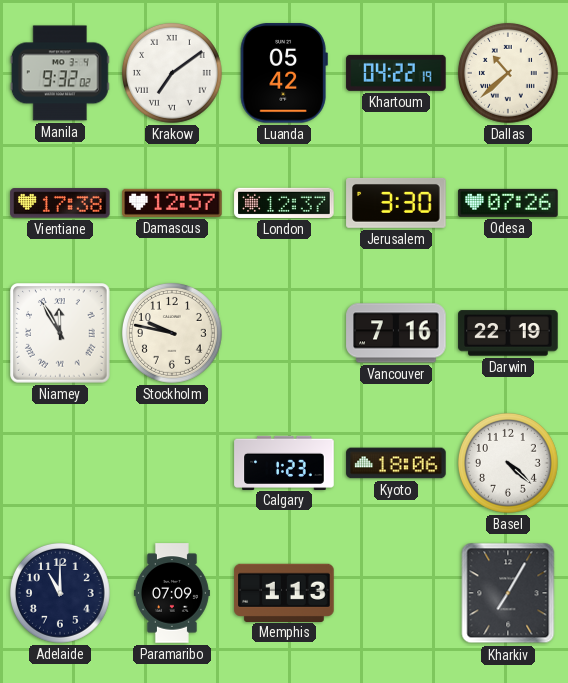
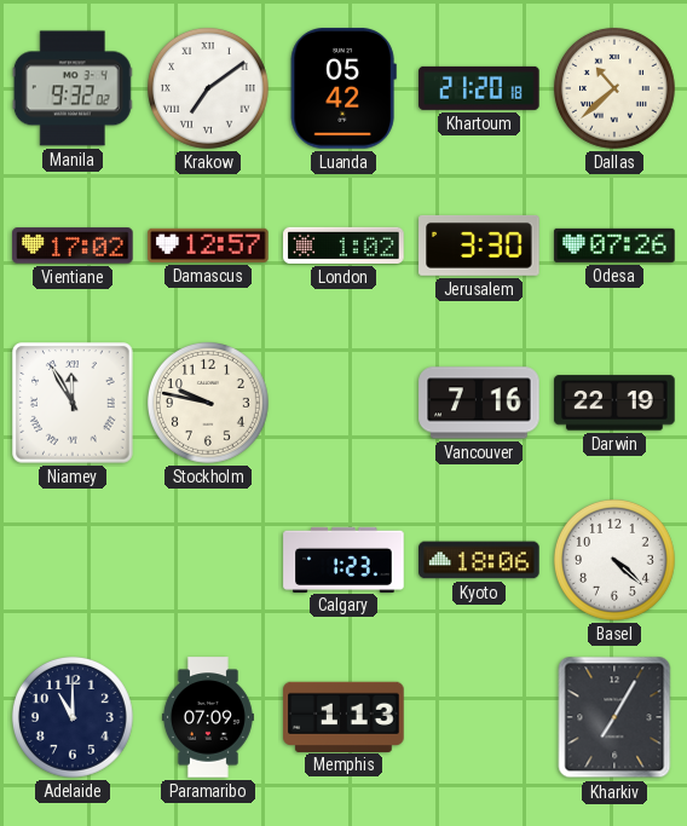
Khartoum: 04:22 -> 21:20
Vientiane: 17:38 -> 17:02
London: 12:37 -> 1:02
